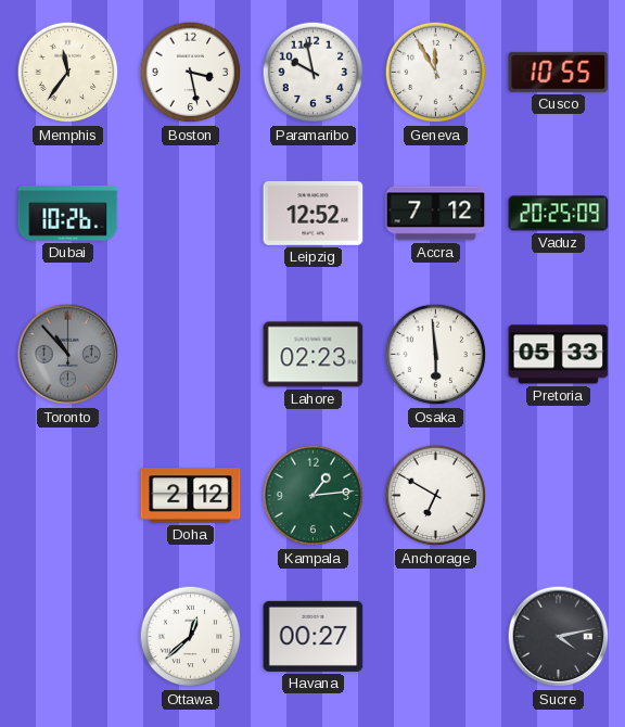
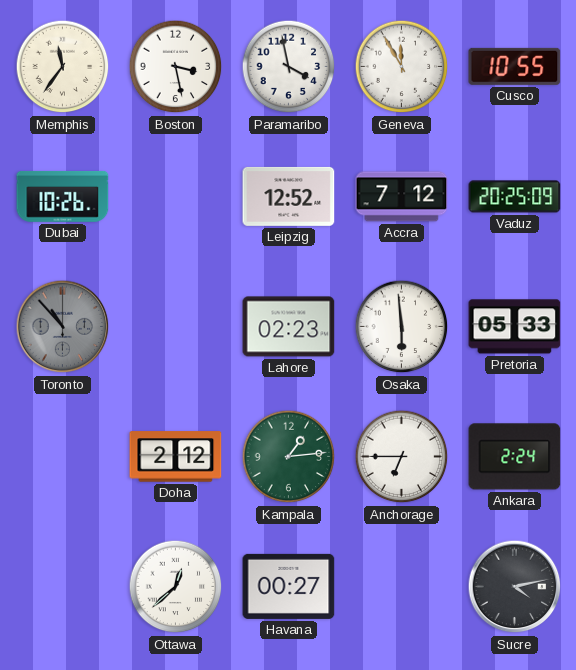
Paramaribo: 9:58 -> 3:58
Anchorage: 6:50 -> 6:45
Ankara: none -> 2:24
